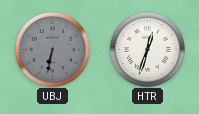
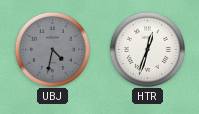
UBJ: 6:32 -> 4:32
